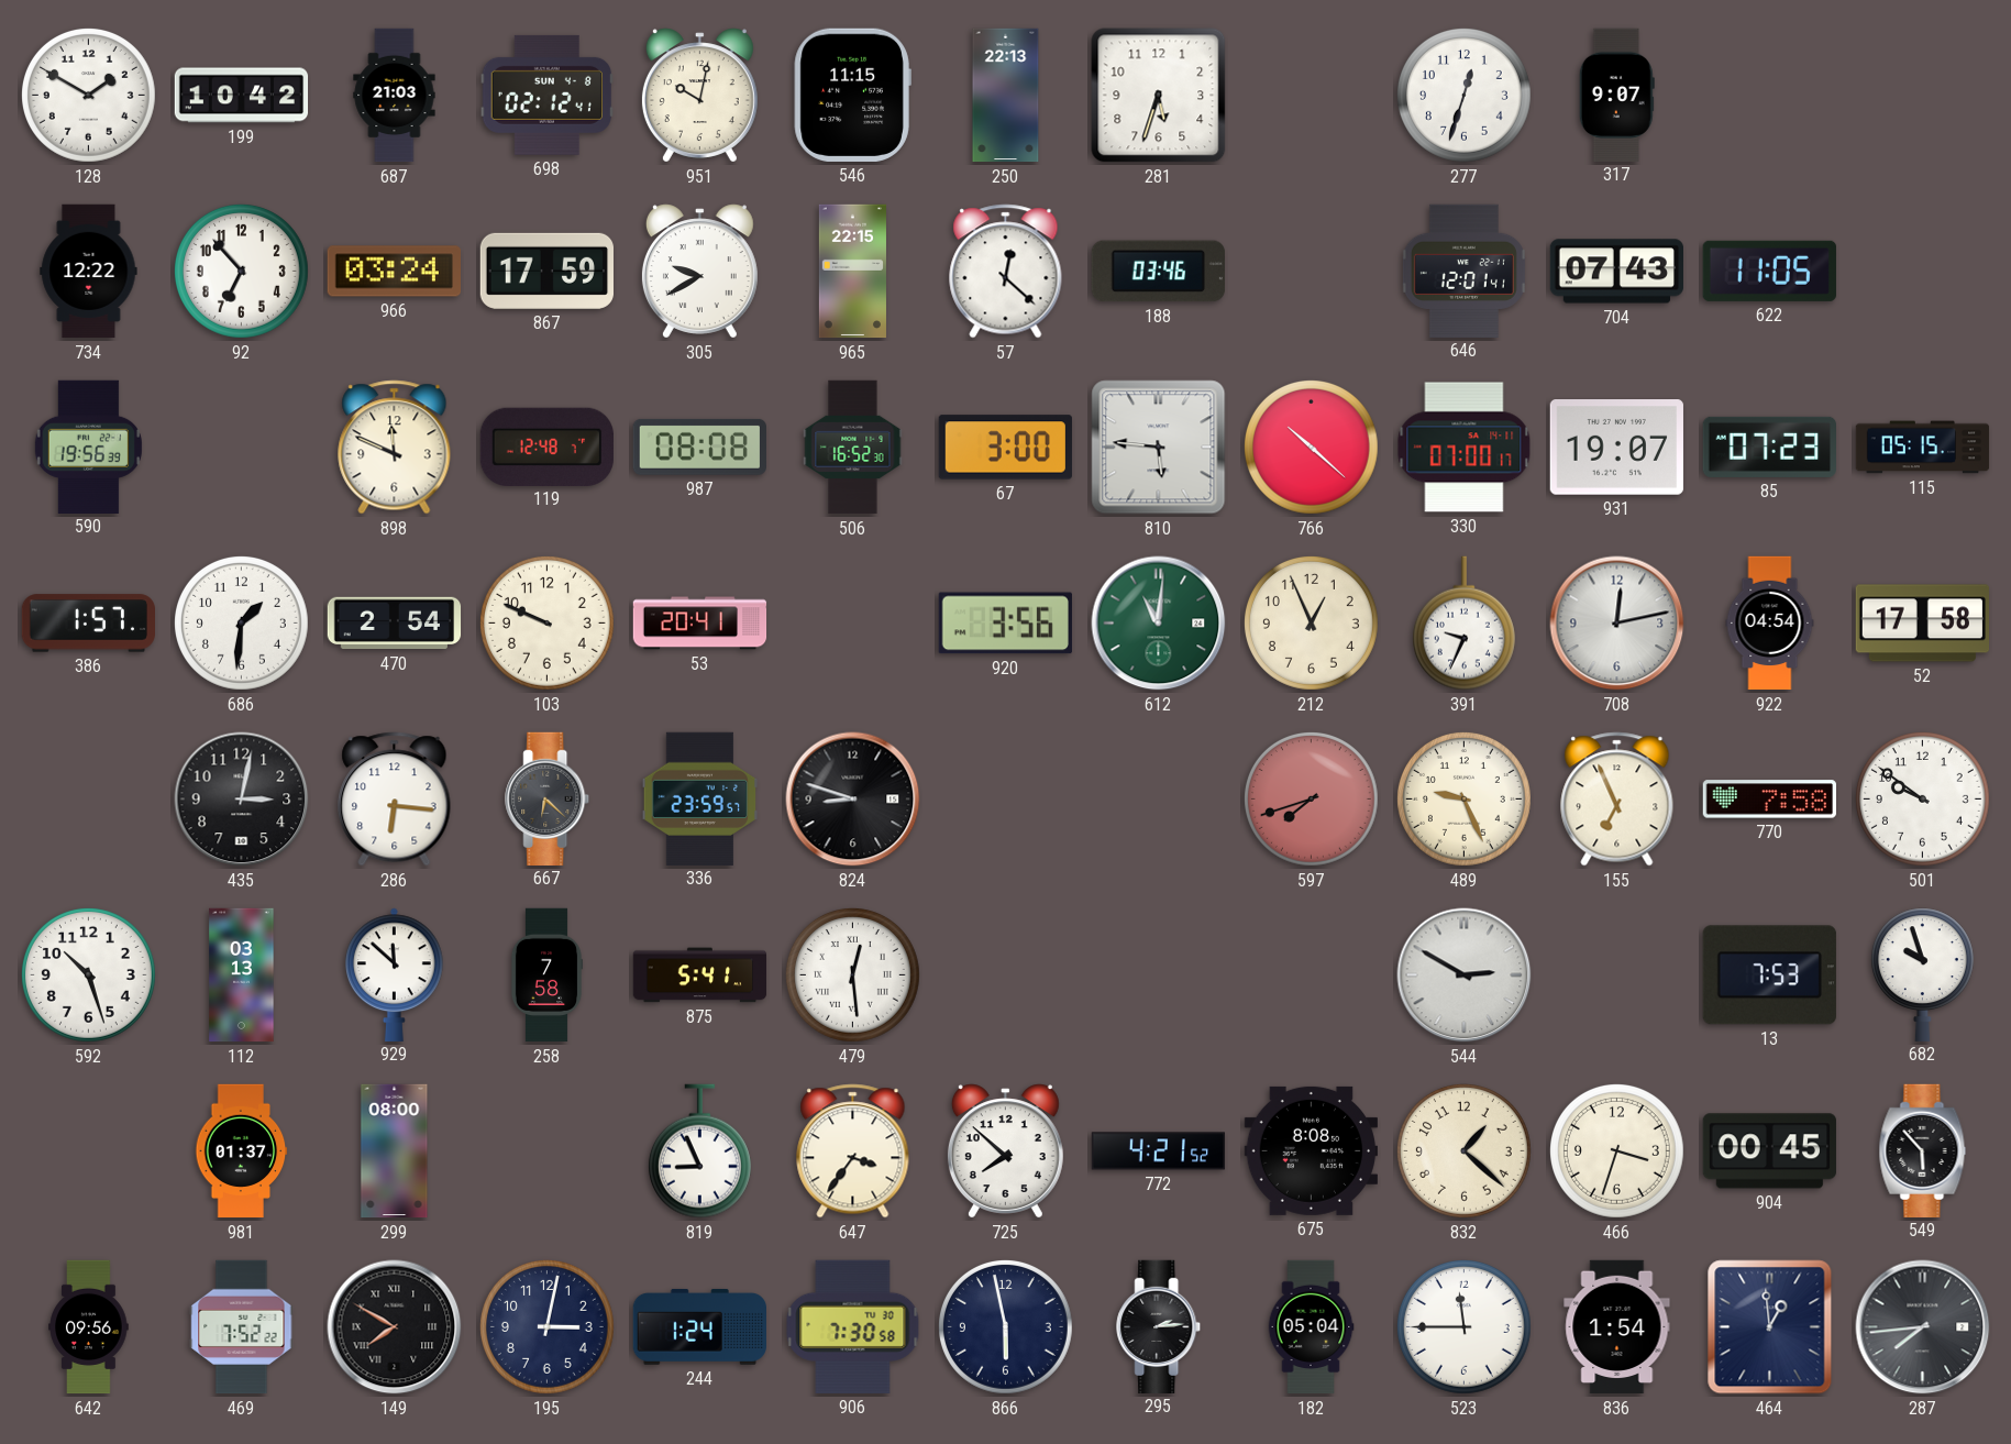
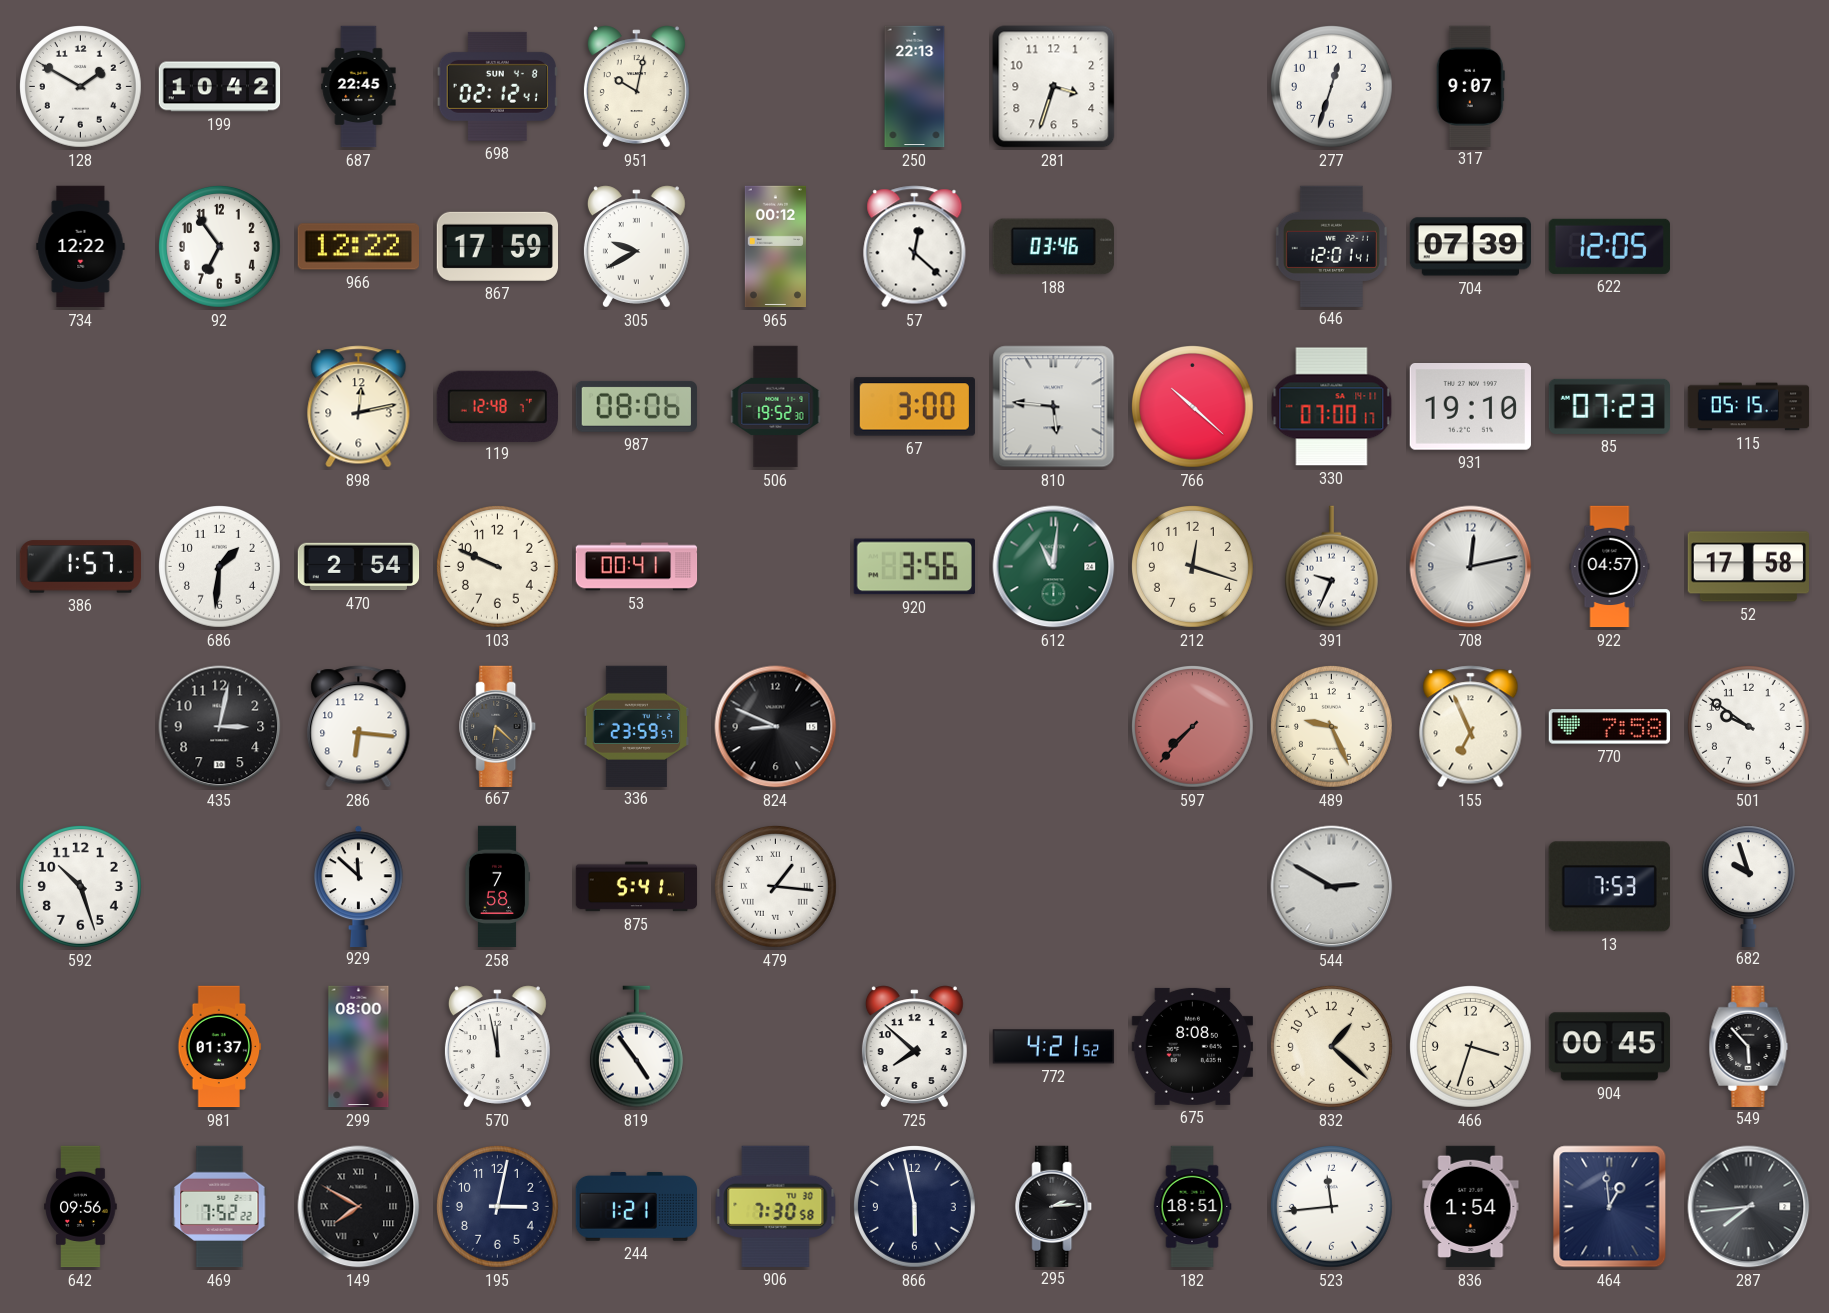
687: 21:03 -> 22:45
546: 11:15 -> none
281: 5:33 -> 3:33
92: 6:53 -> 6:54
966: 03:24 -> 12:22
965: 22:15 -> 00:12
704: 07:43 -> 07:39
622: 11:05 -> 12:05
590: 19:56 -> none
898: 11:49 -> 12:13
987: 08:08 -> 08:06
506: 16:52 -> 19:52
931: 19:07 -> 19:10
53: 20:41 -> 00:41
212: 12:56 -> 12:18
922: 04:54 -> 04:57
824: 8:48 -> 8:49
597: 7:42 -> 7:37
112: 03:13 -> none
479: 12:29 -> 1:16
570: none -> 11:58
819: 8:56 -> 4:54
647: 3:36 -> none
244: 1:24 -> 1:21
182: 05:04 -> 18:51
523: 11:45 -> 11:44
